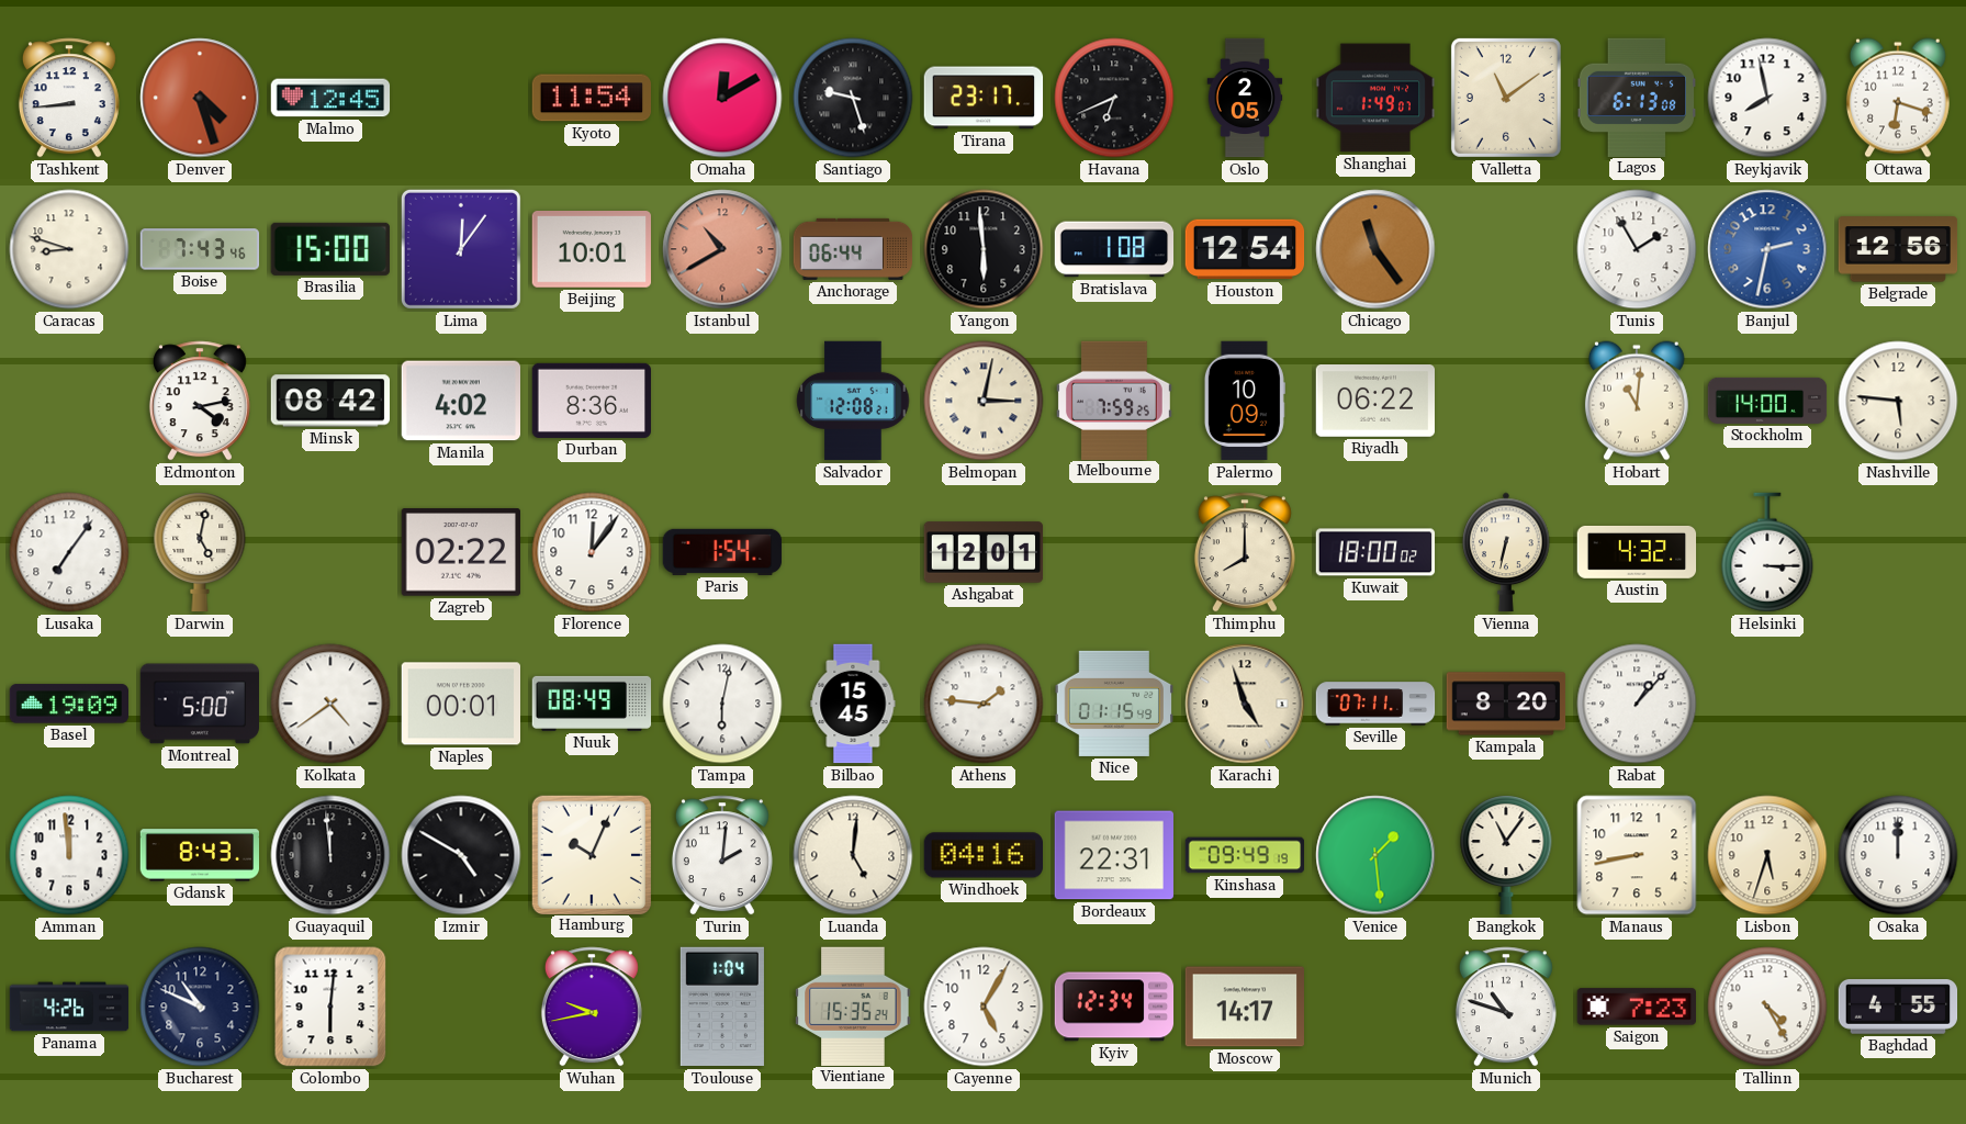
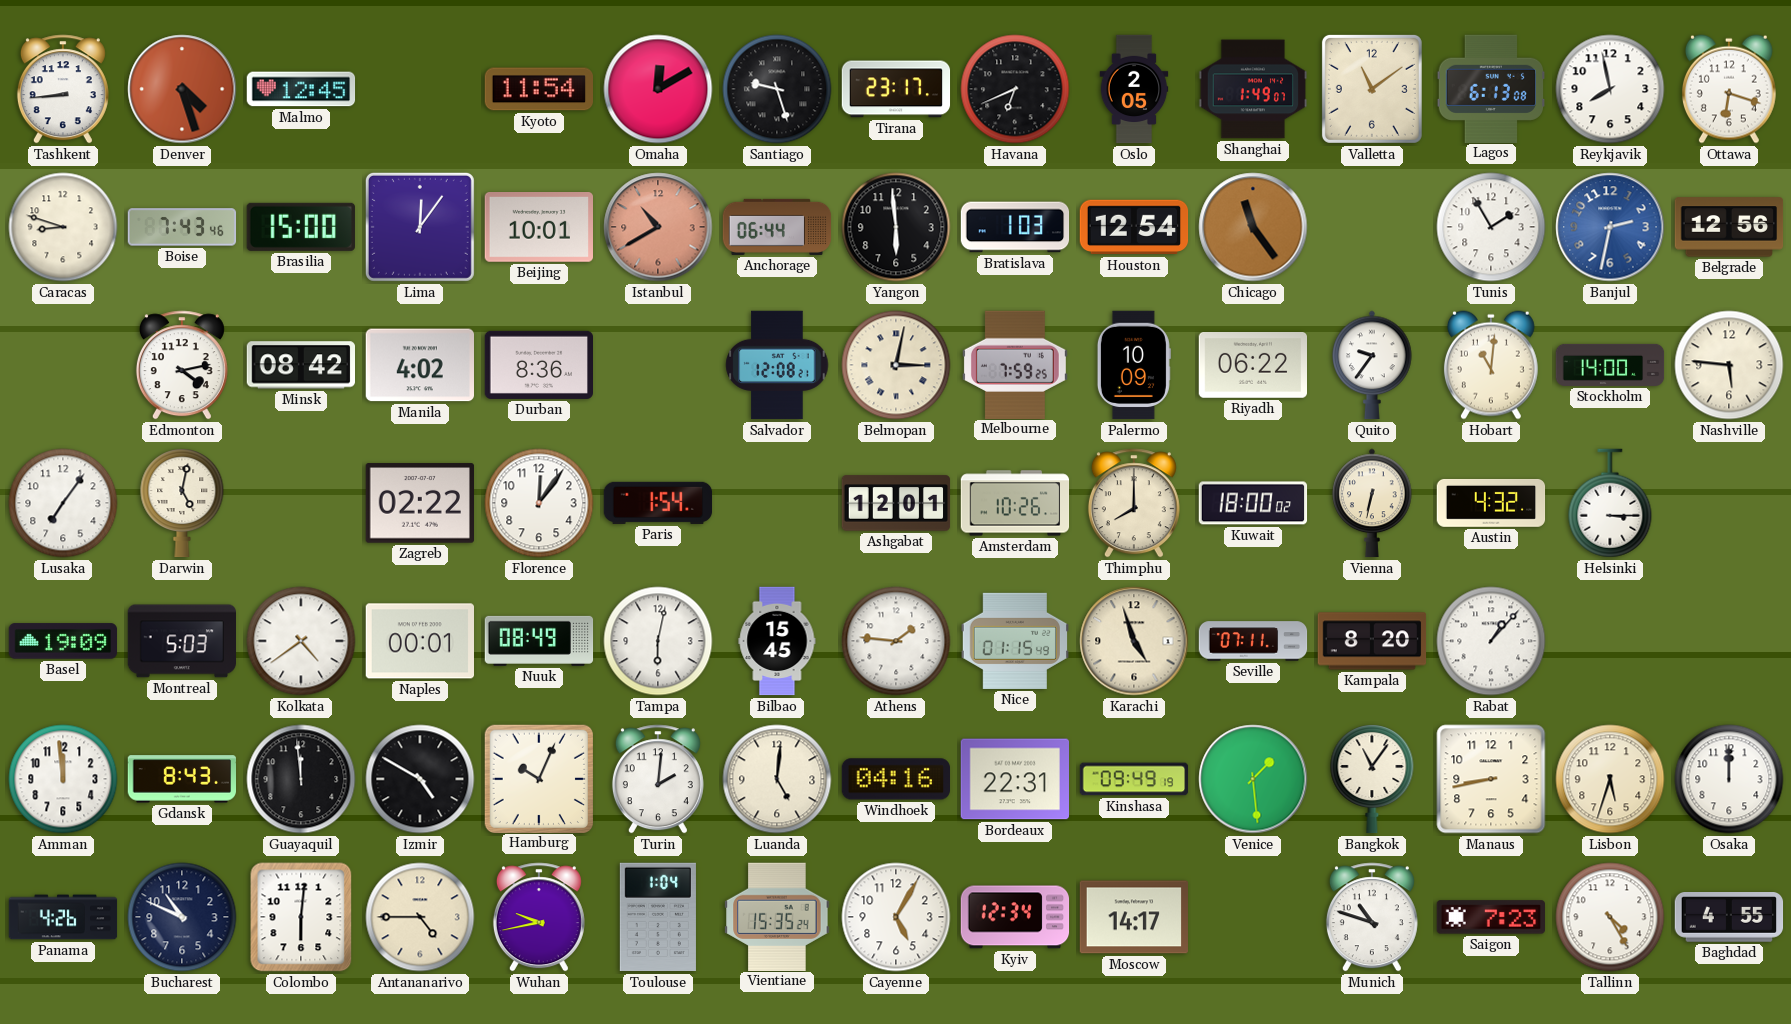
Bratislava: 1:08 -> 1:03
Quito: none -> 9:36
Amsterdam: none -> 10:26
Montreal: 5:00 -> 5:03
Antananarivo: none -> 4:45
